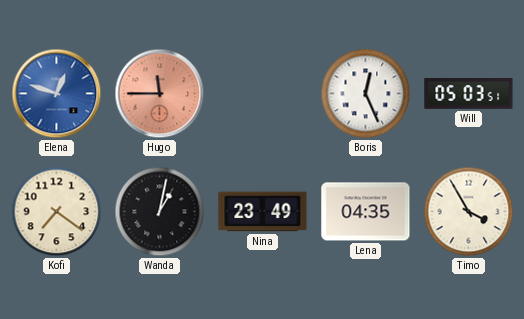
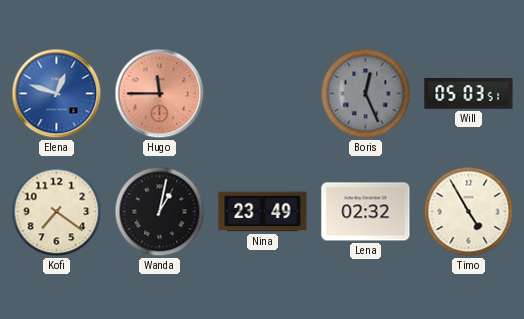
Boris dial: white -> grey
Lena: 04:35 -> 02:32
Timo: 3:55 -> 4:55
